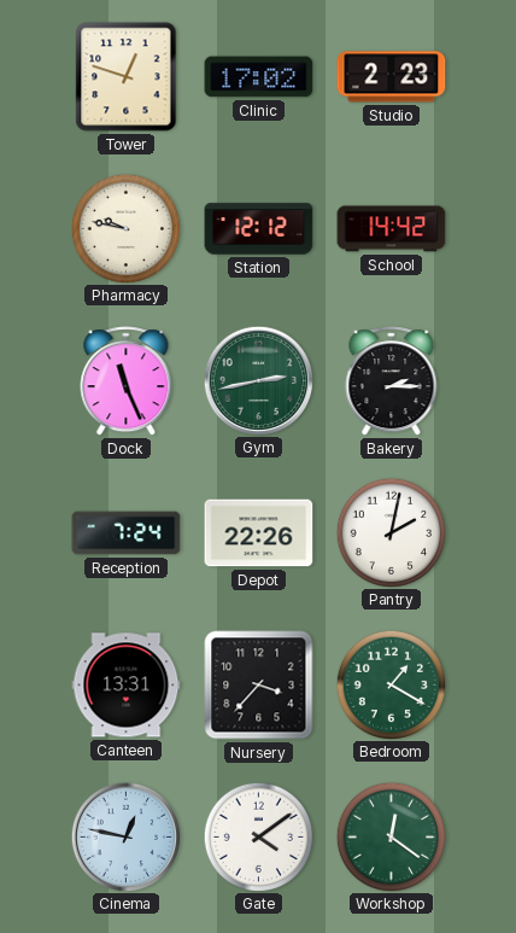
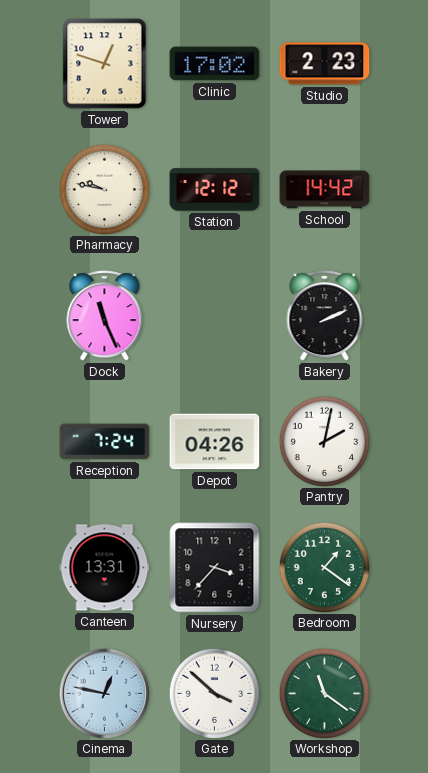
Gym: 2:43 -> none
Bakery: 2:15 -> 2:11
Depot: 22:26 -> 04:26
Bedroom: 1:20 -> 1:21
Gate: 4:09 -> 3:52
Workshop: 12:21 -> 11:21
